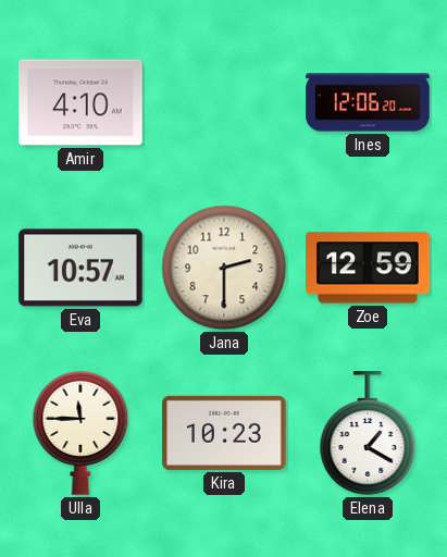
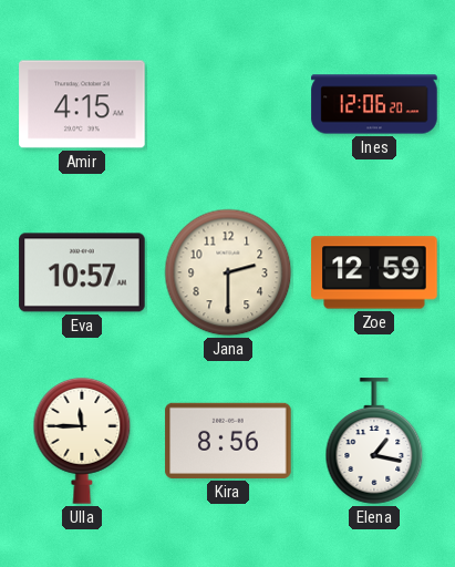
Amir: 4:10 -> 4:15
Kira: 10:23 -> 8:56
Elena: 1:20 -> 1:17
